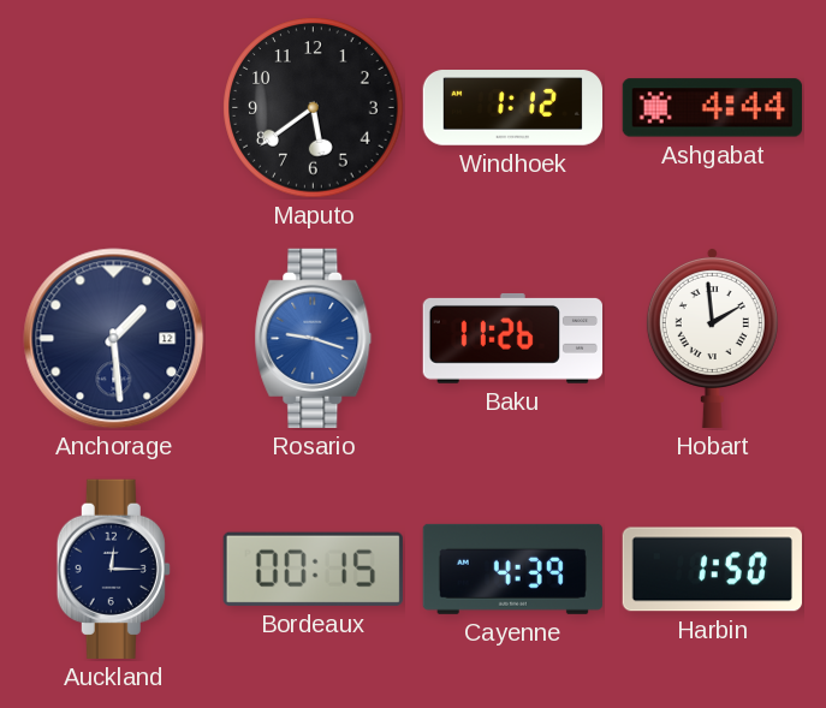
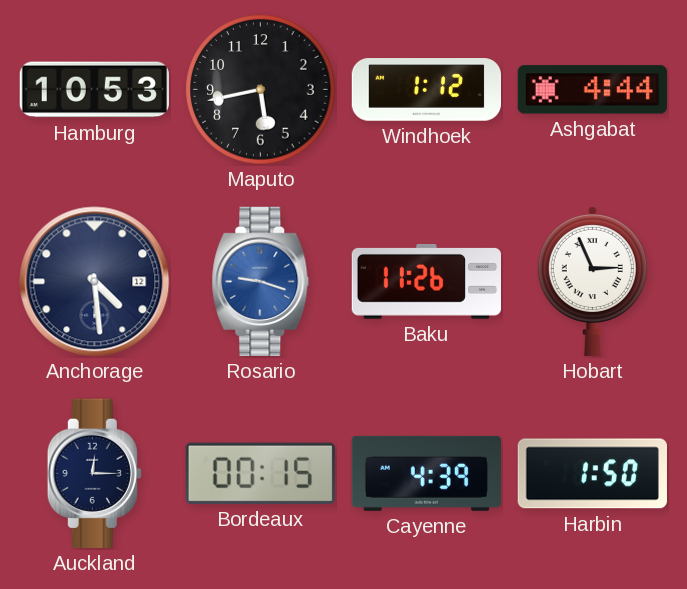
Hamburg: none -> 10:53
Maputo: 5:39 -> 5:43
Anchorage: 1:29 -> 4:29
Hobart: 1:59 -> 2:56
